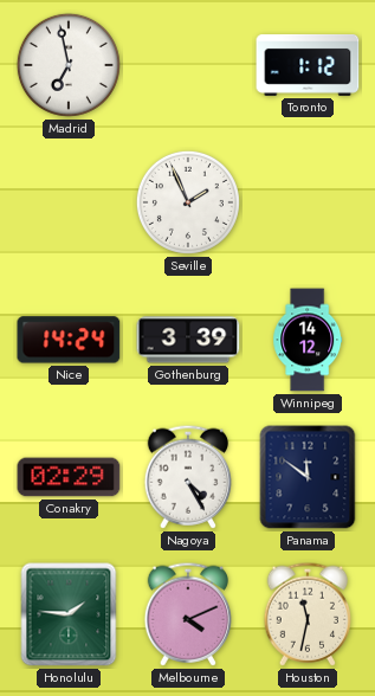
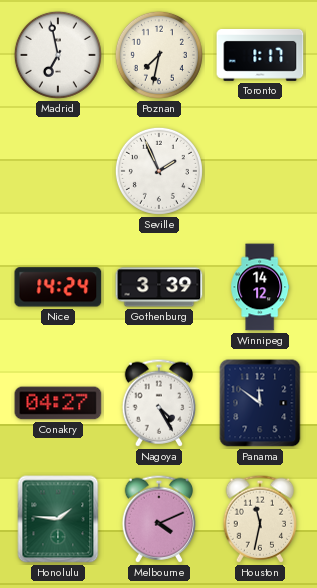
Poznan: none -> 7:32
Toronto: 1:12 -> 1:17
Conakry: 02:29 -> 04:27
